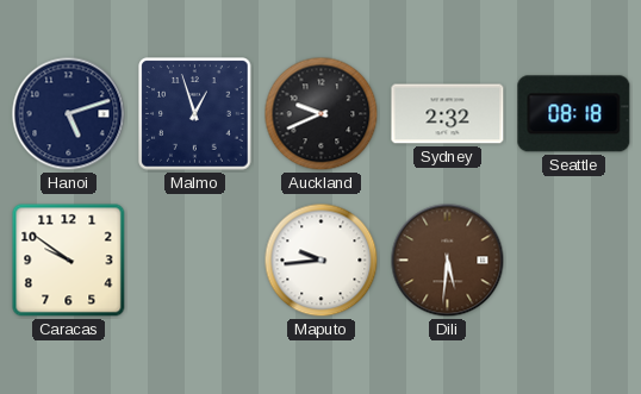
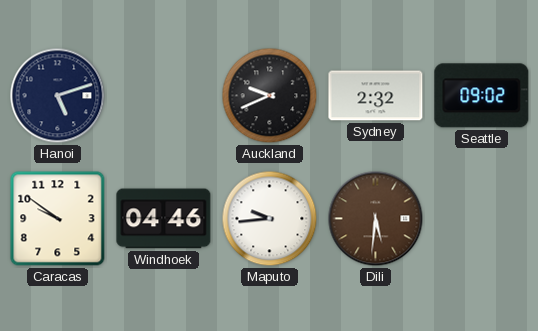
Malmo: 12:57 -> none
Seattle: 08:18 -> 09:02
Windhoek: none -> 04:46
